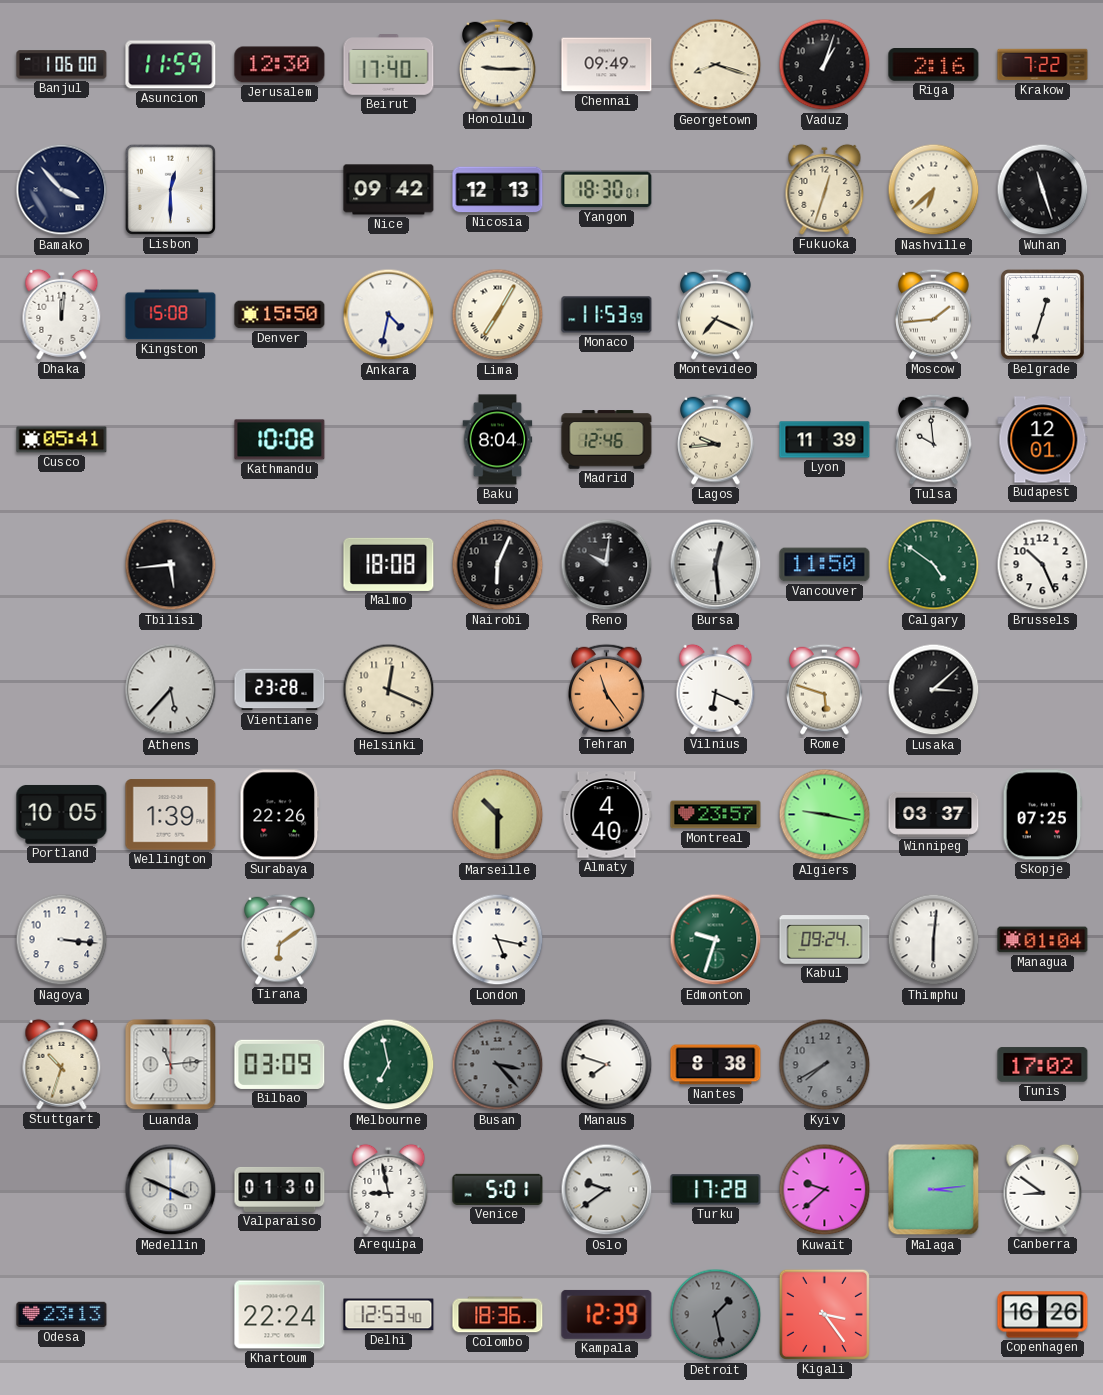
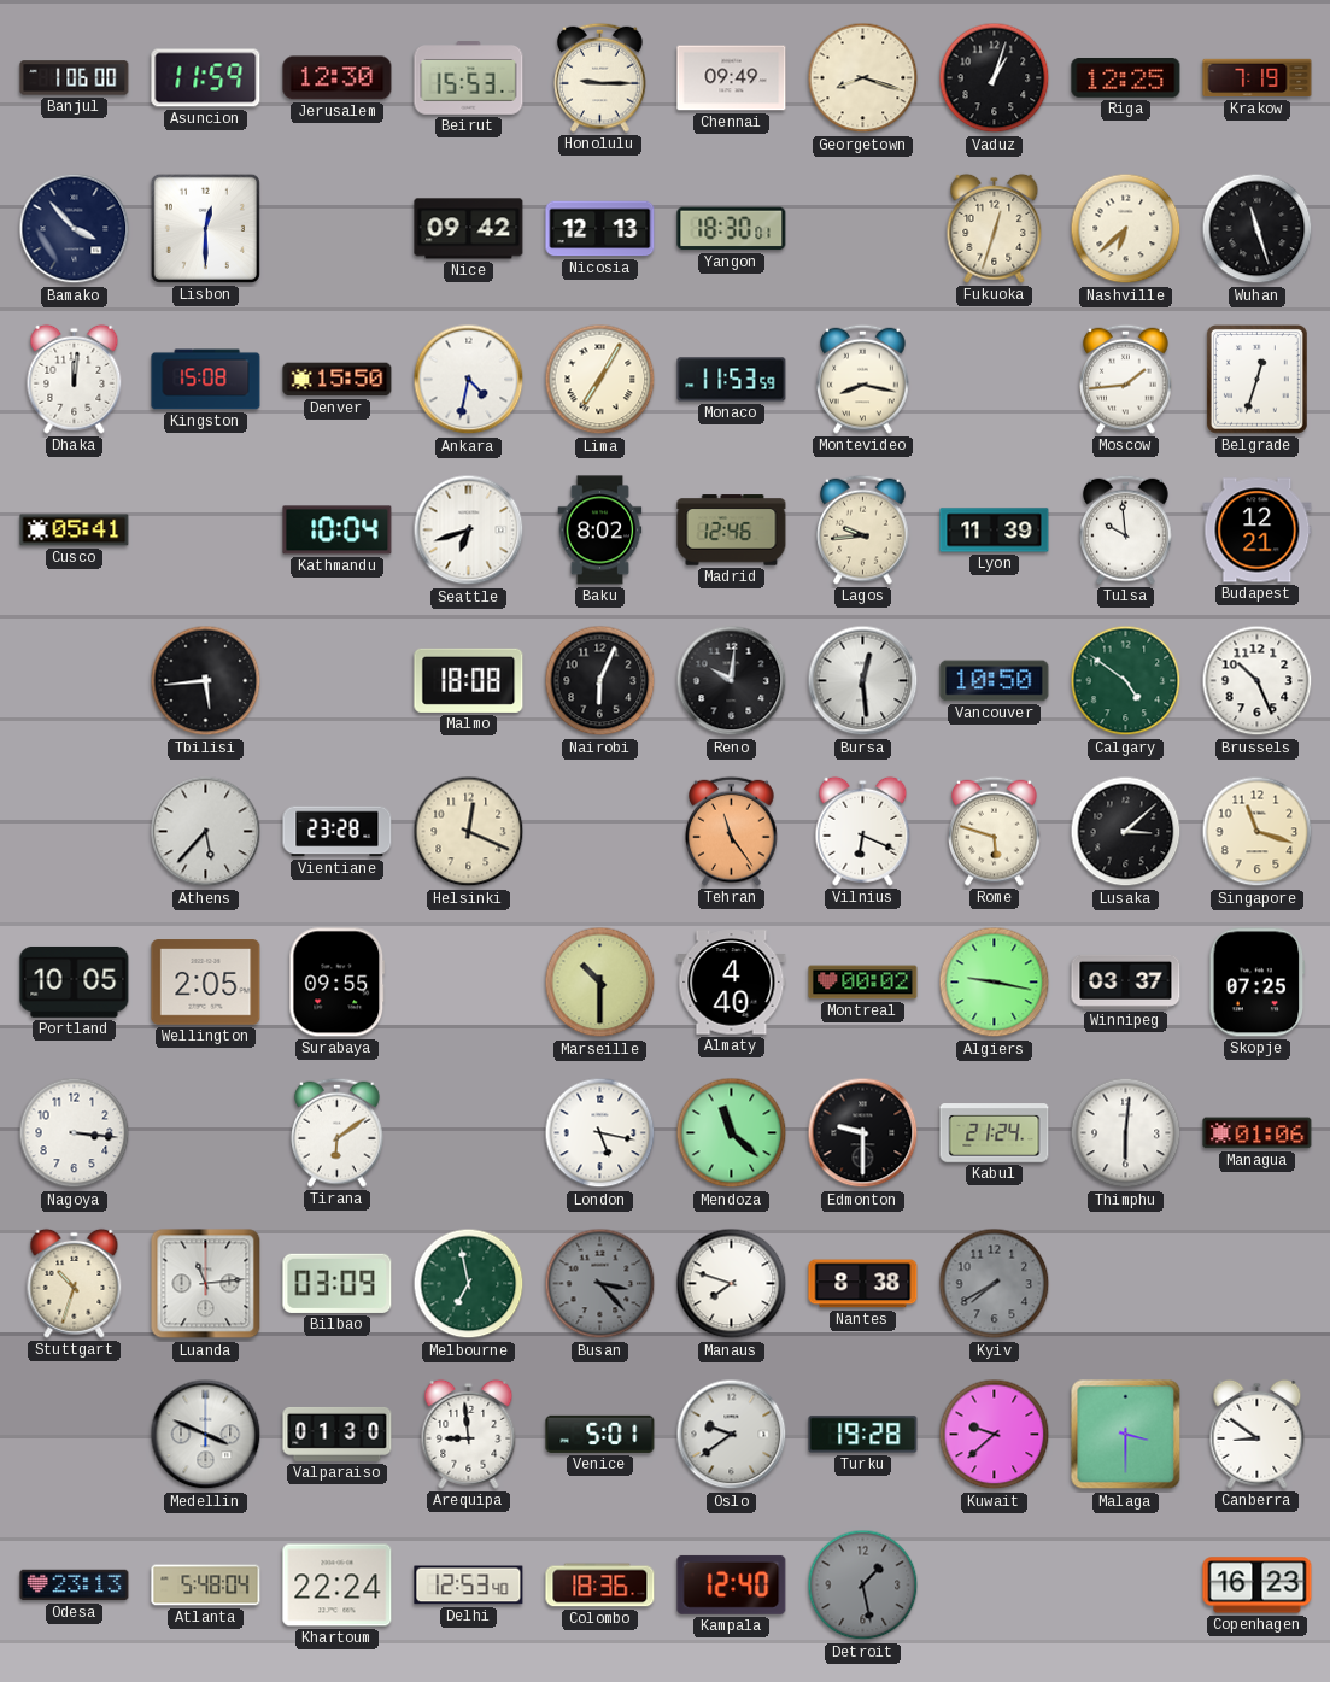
Beirut: 17:40 -> 15:53
Riga: 2:16 -> 12:25
Krakow: 7:22 -> 7:19
Montevideo: 7:19 -> 8:17
Kathmandu: 10:08 -> 10:04
Seattle: none -> 6:42
Baku: 8:04 -> 8:02
Budapest: 12:01 -> 12:21
Vancouver: 11:50 -> 10:50
Singapore: none -> 11:18
Wellington: 1:39 -> 2:05
Surabaya: 22:26 -> 09:55
Montreal: 23:57 -> 00:02
Mendoza: none -> 11:22
Edmonton: 9:33 -> 9:30
Edmonton dial: green -> black
Kabul: 09:24 -> 21:24
Managua: 01:04 -> 01:06
Tunis: 17:02 -> none
Arequipa: 8:58 -> 8:59
Turku: 17:28 -> 19:28
Malaga: 3:14 -> 3:30
Atlanta: none -> 5:48
Kampala: 12:39 -> 12:40
Kigali: 3:24 -> none
Copenhagen: 16:26 -> 16:23
